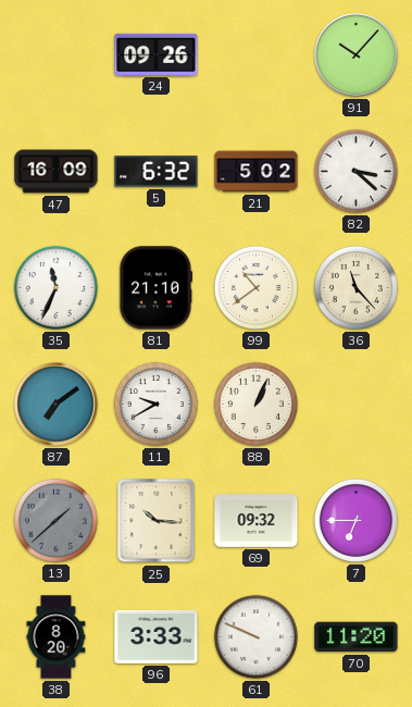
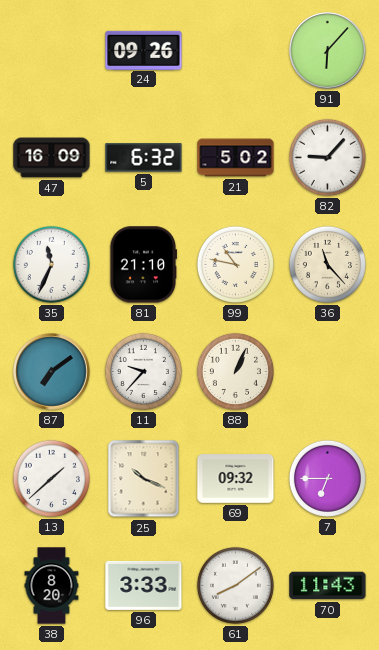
91: 10:07 -> 6:07
82: 3:22 -> 9:07
99: 10:39 -> 10:47
11: 9:40 -> 9:37
13 dial: grey -> white
25: 10:16 -> 10:19
61: 9:49 -> 8:09
70: 11:20 -> 11:43
